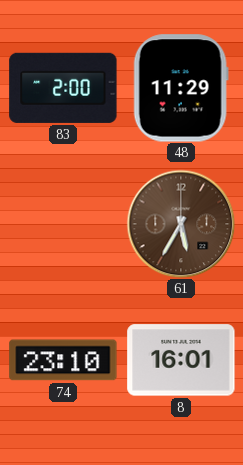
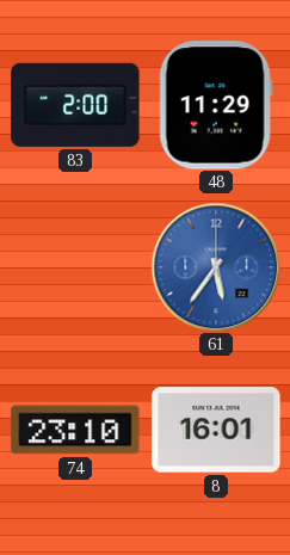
61: 5:35 -> 5:36
61 dial: brown -> blue
